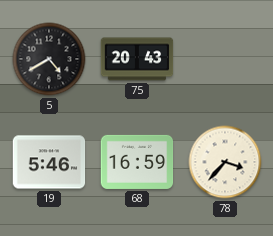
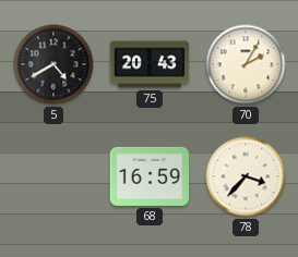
70: none -> 2:05
19: 5:46 -> none
